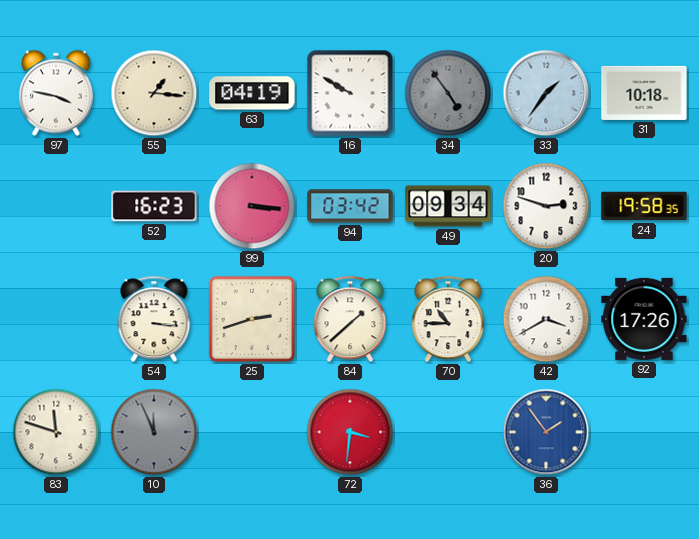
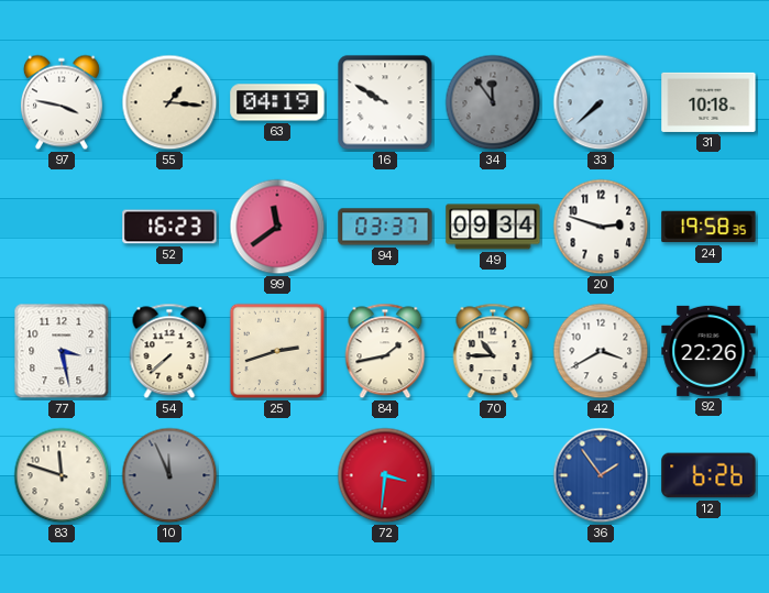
34: 4:54 -> 11:54
33: 1:36 -> 7:38
99: 3:16 -> 11:39
94: 03:42 -> 03:37
77: none -> 3:28
54: 3:16 -> 7:38
84: 1:38 -> 1:43
92: 17:26 -> 22:26
12: none -> 6:26
